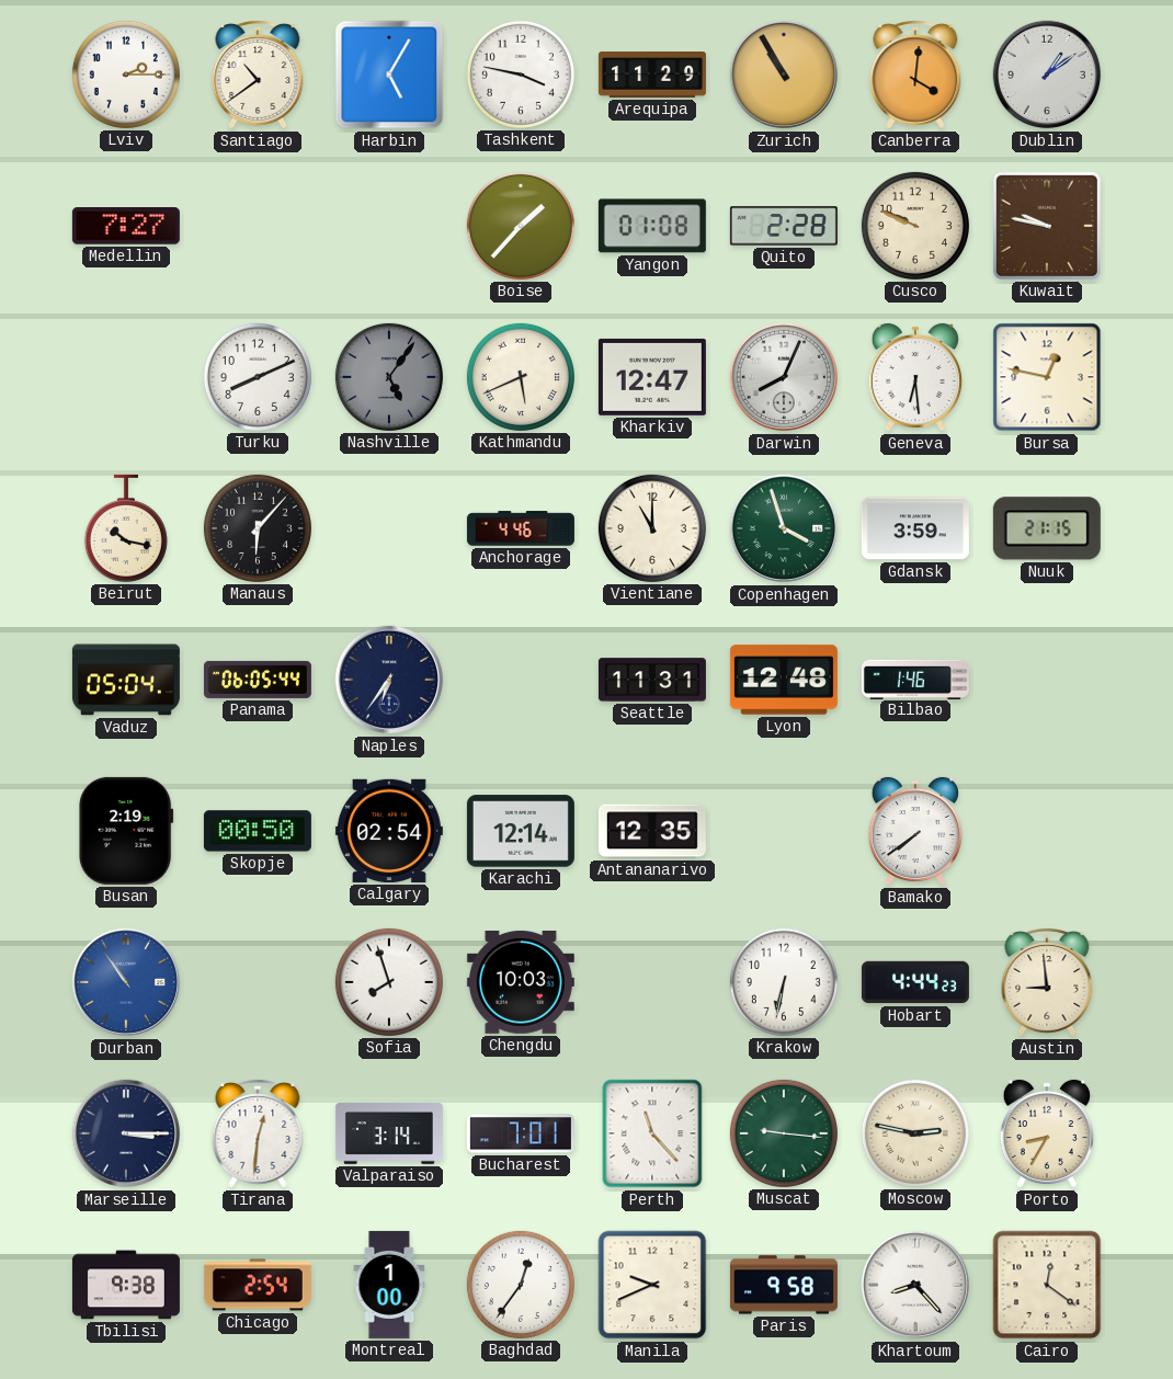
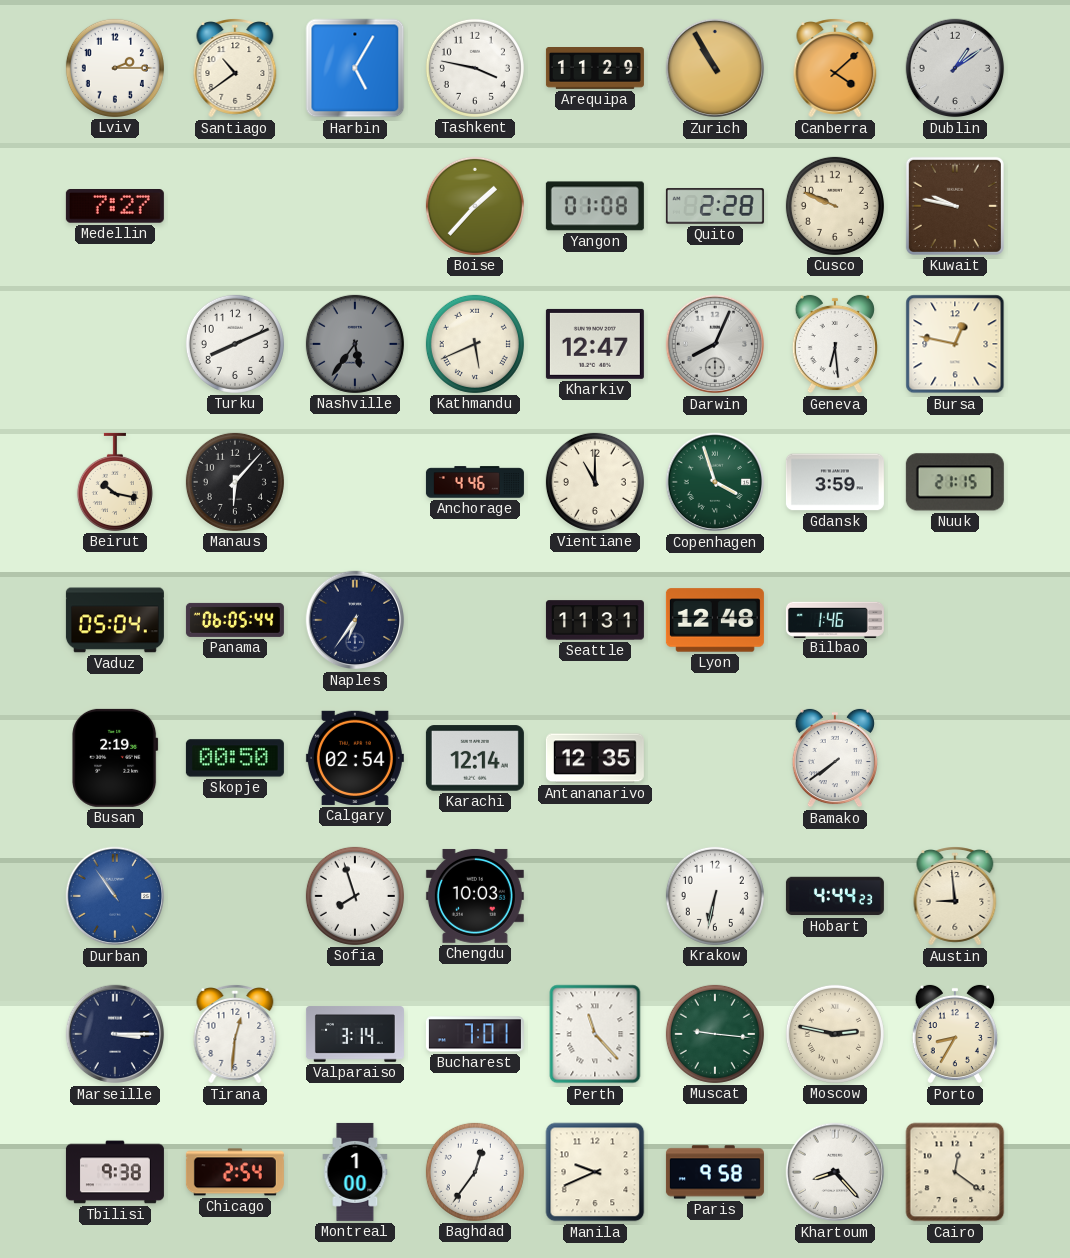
Canberra: 4:01 -> 4:08
Nashville: 5:06 -> 5:36
